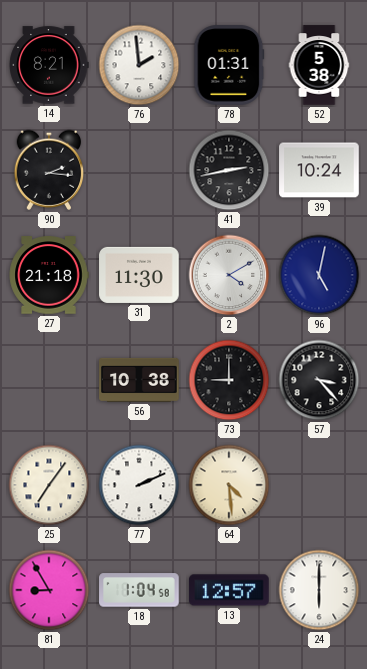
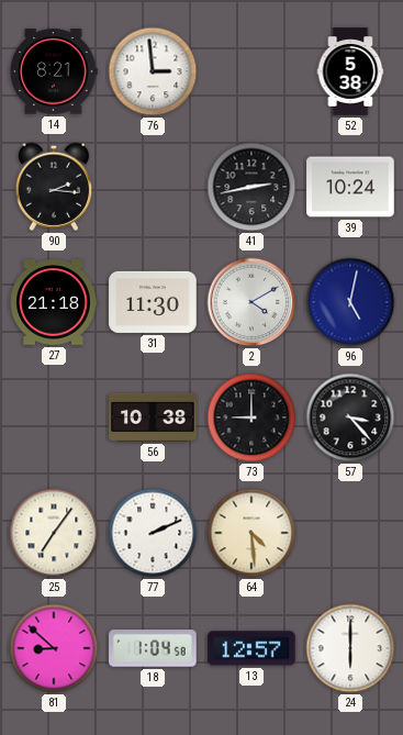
76: 1:59 -> 2:59
78: 01:31 -> none
81: 8:55 -> 8:52
